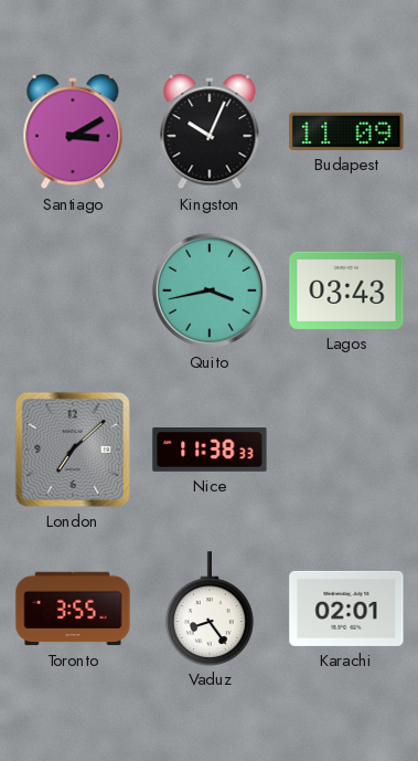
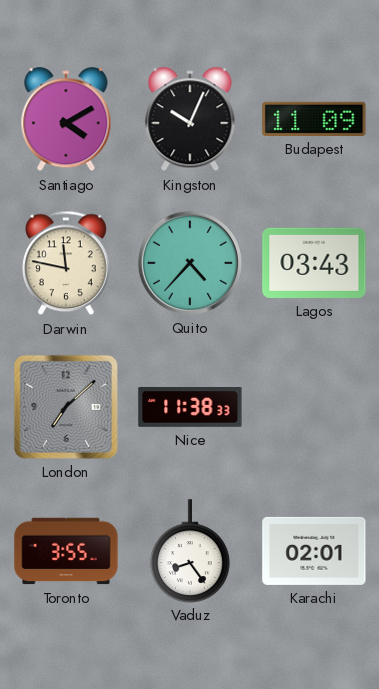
Santiago: 3:10 -> 4:10
Darwin: none -> 11:47
Quito: 3:43 -> 4:37
